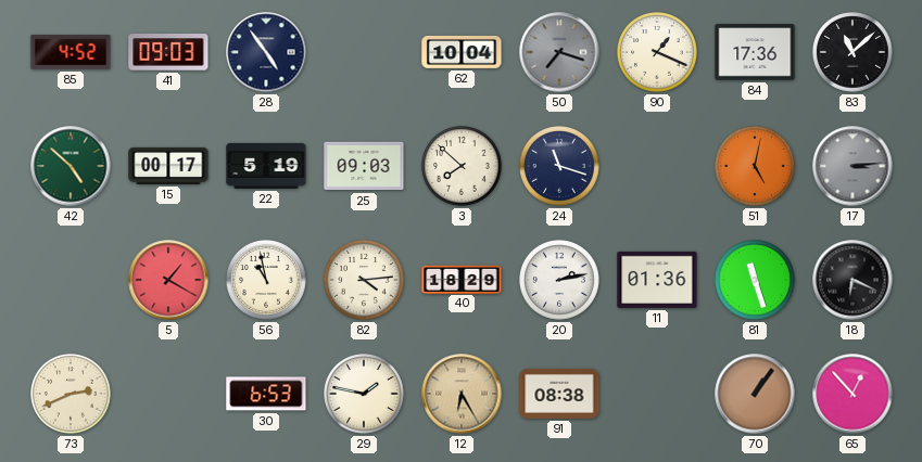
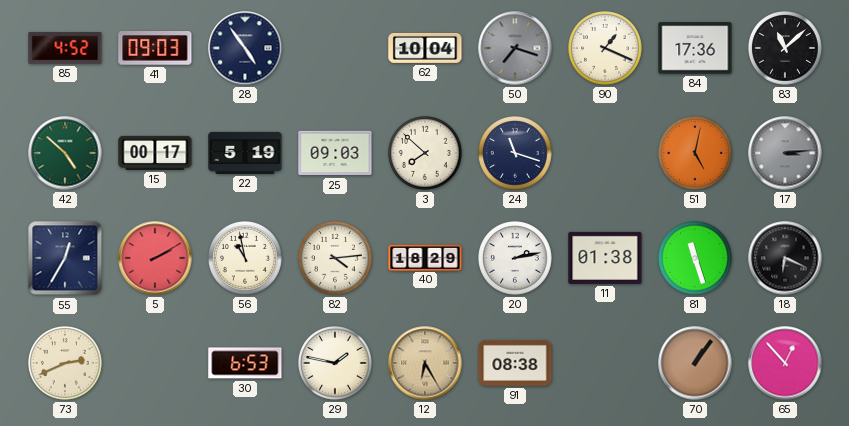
55: none -> 12:35
5: 1:20 -> 2:10
11: 01:36 -> 01:38
